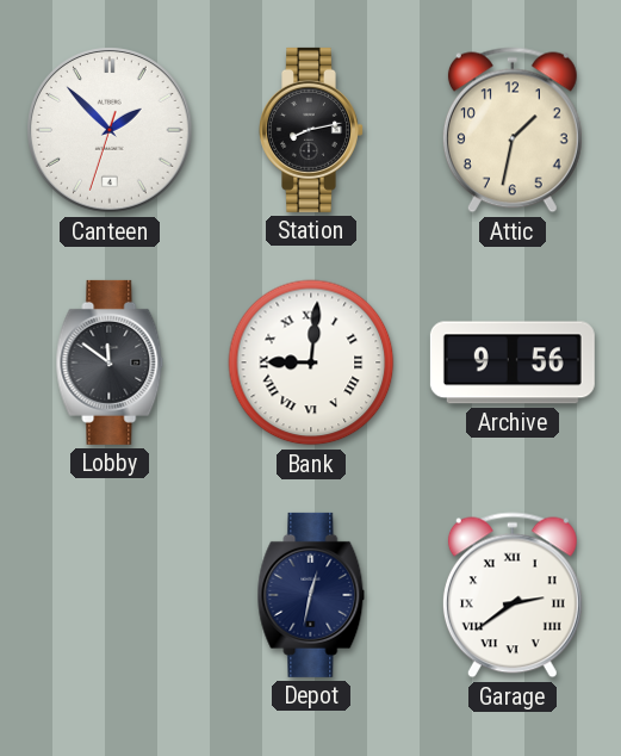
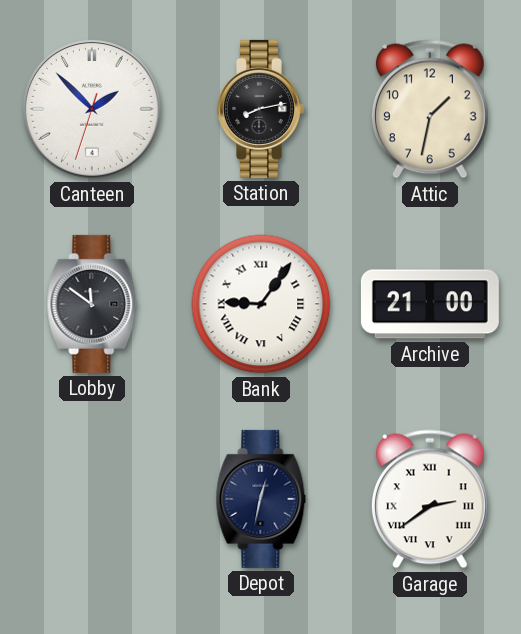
Bank: 9:01 -> 9:06
Archive: 9:56 -> 21:00
